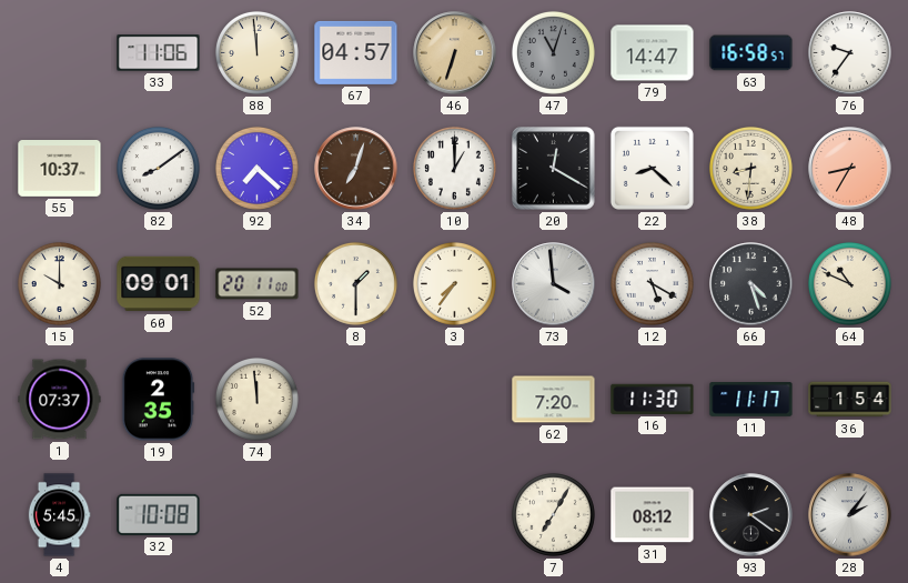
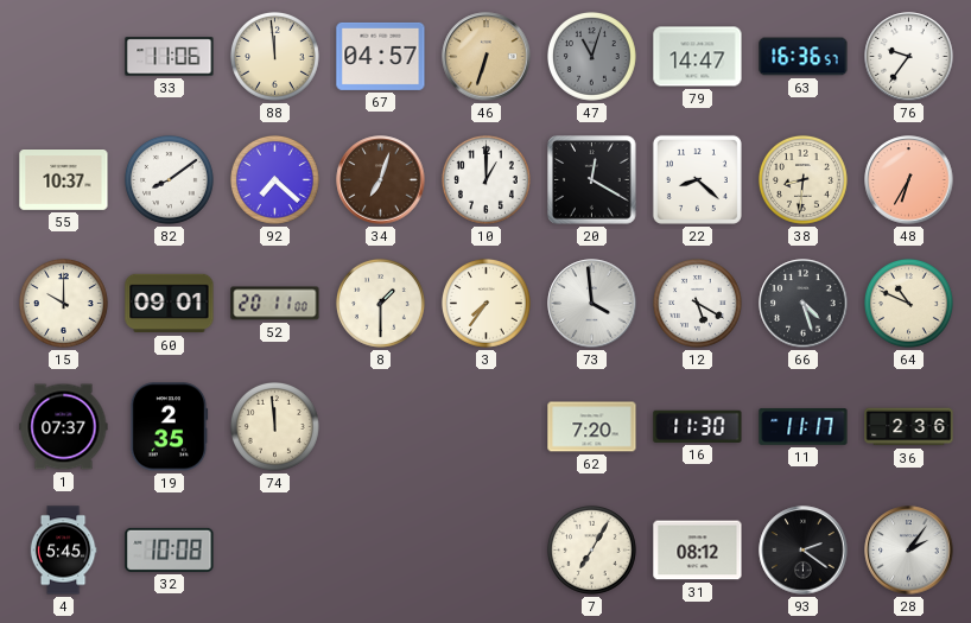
63: 16:58 -> 16:36
48: 8:35 -> 6:35
36: 1:54 -> 2:36
